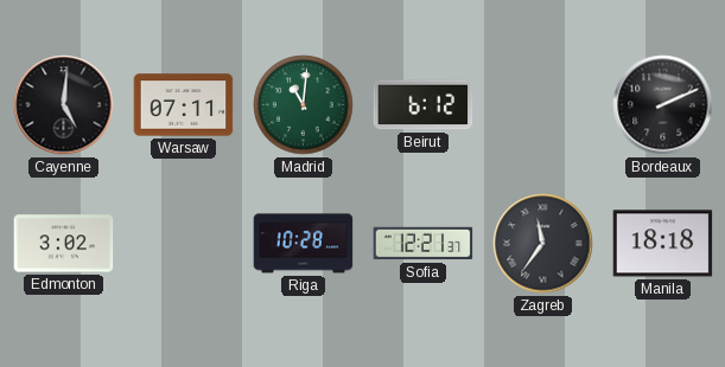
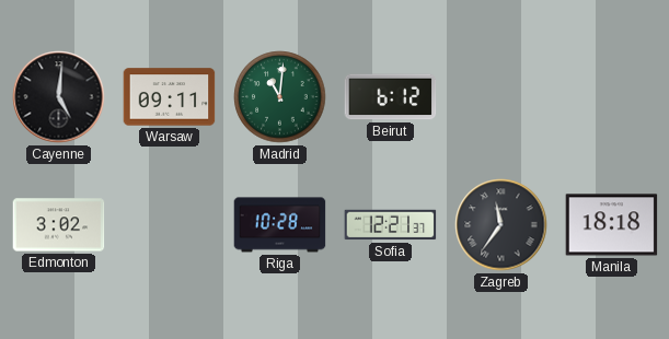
Warsaw: 07:11 -> 09:11
Bordeaux: 2:11 -> none
